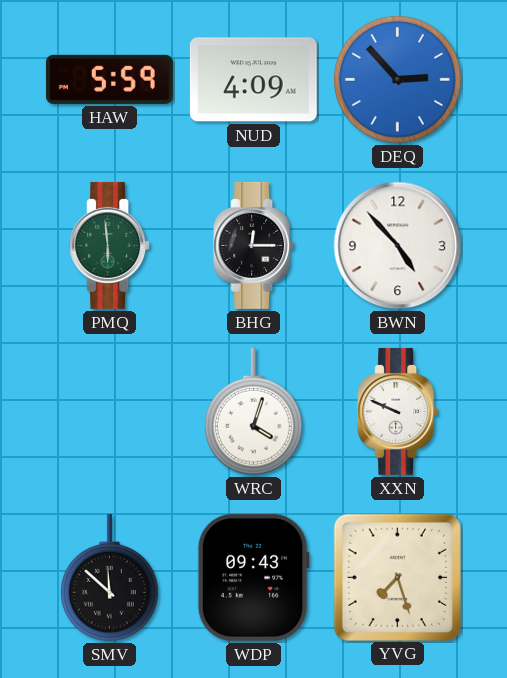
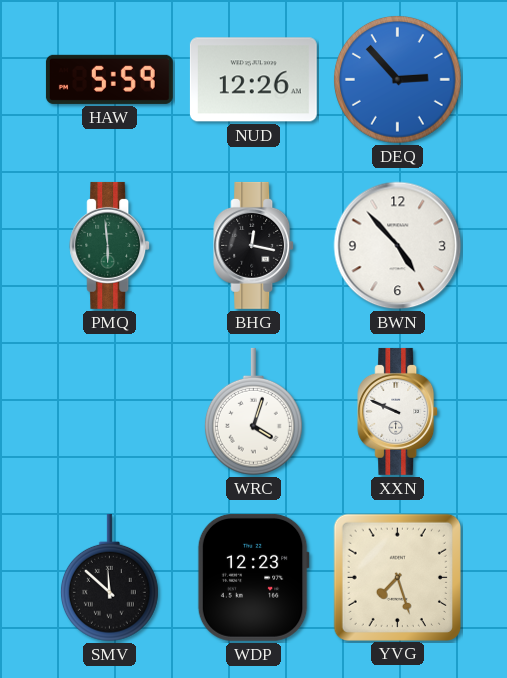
NUD: 4:09 -> 12:26
BHG: 12:15 -> 12:17
WDP: 09:43 -> 12:23
